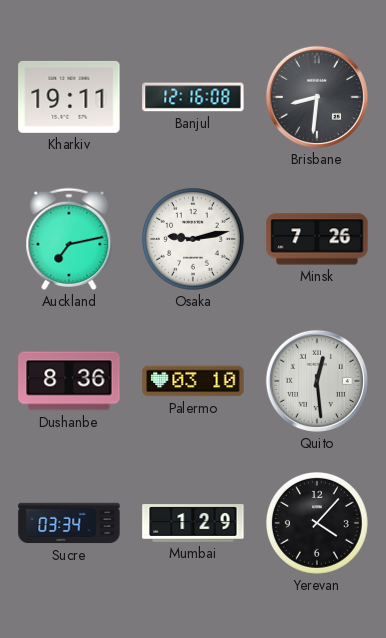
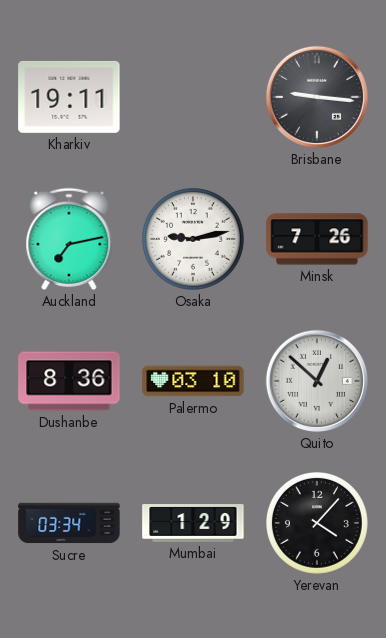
Banjul: 12:16 -> none
Brisbane: 8:31 -> 9:16
Quito: 12:29 -> 12:52
